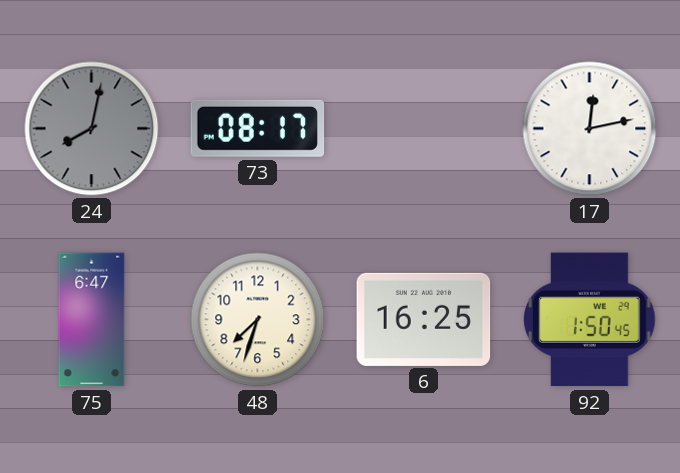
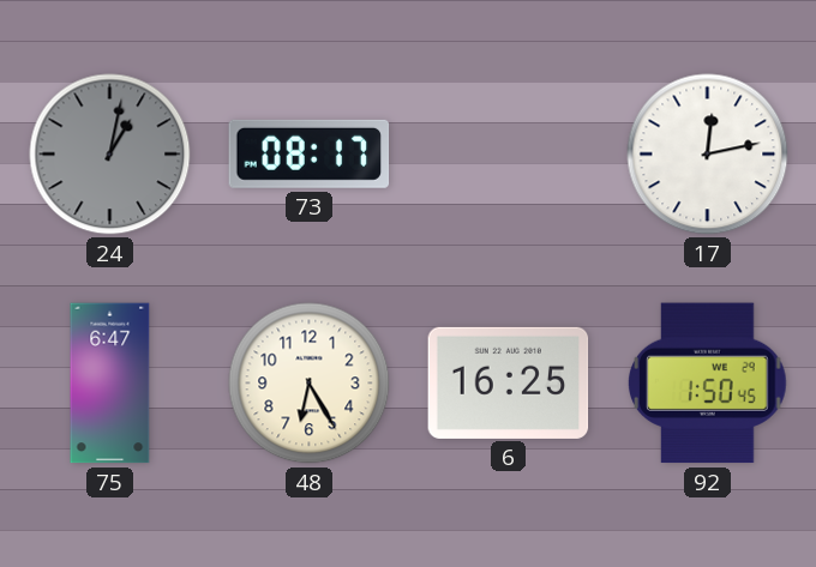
24: 8:02 -> 1:02
48: 7:33 -> 6:25
